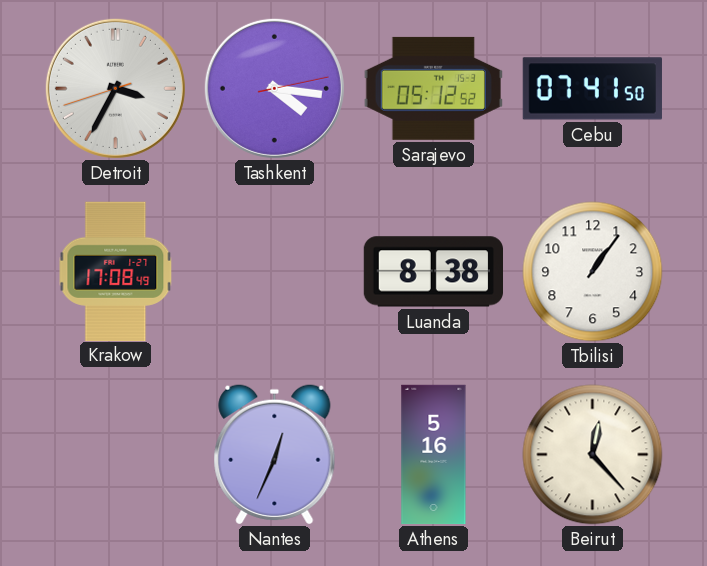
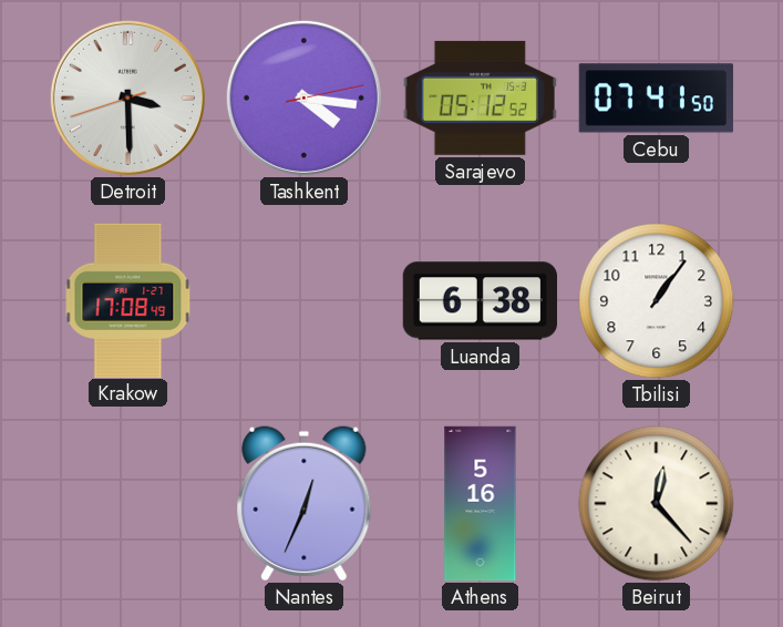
Detroit: 3:34 -> 3:29
Luanda: 8:38 -> 6:38
